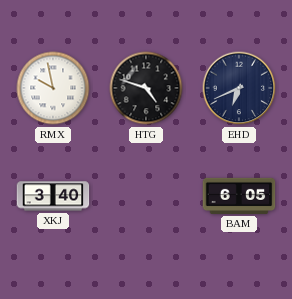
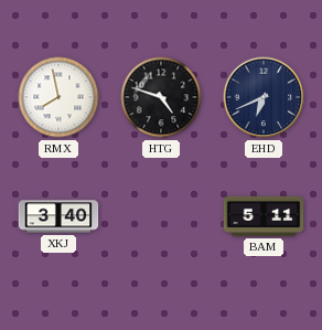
RMX: 9:58 -> 7:58
BAM: 6:05 -> 5:11
